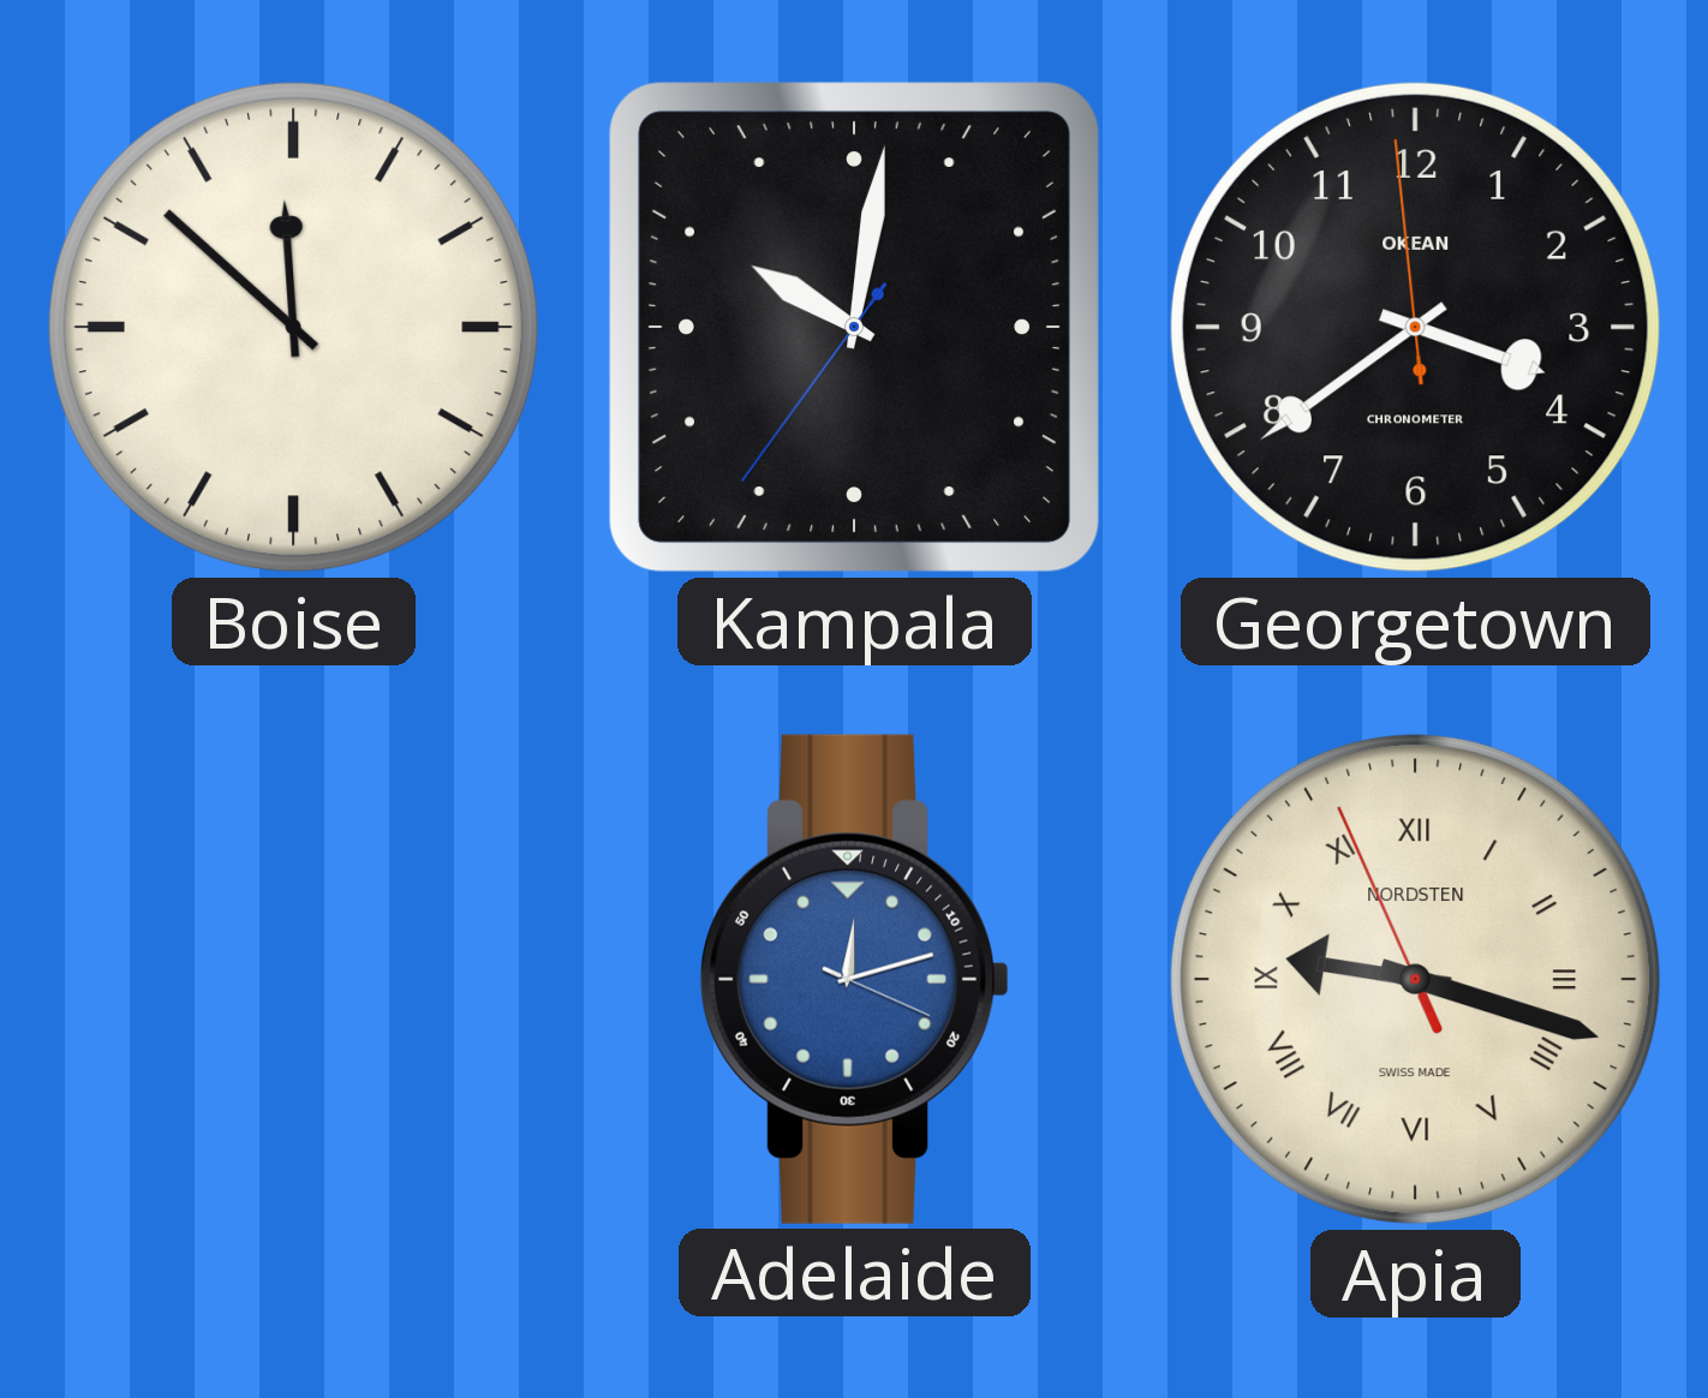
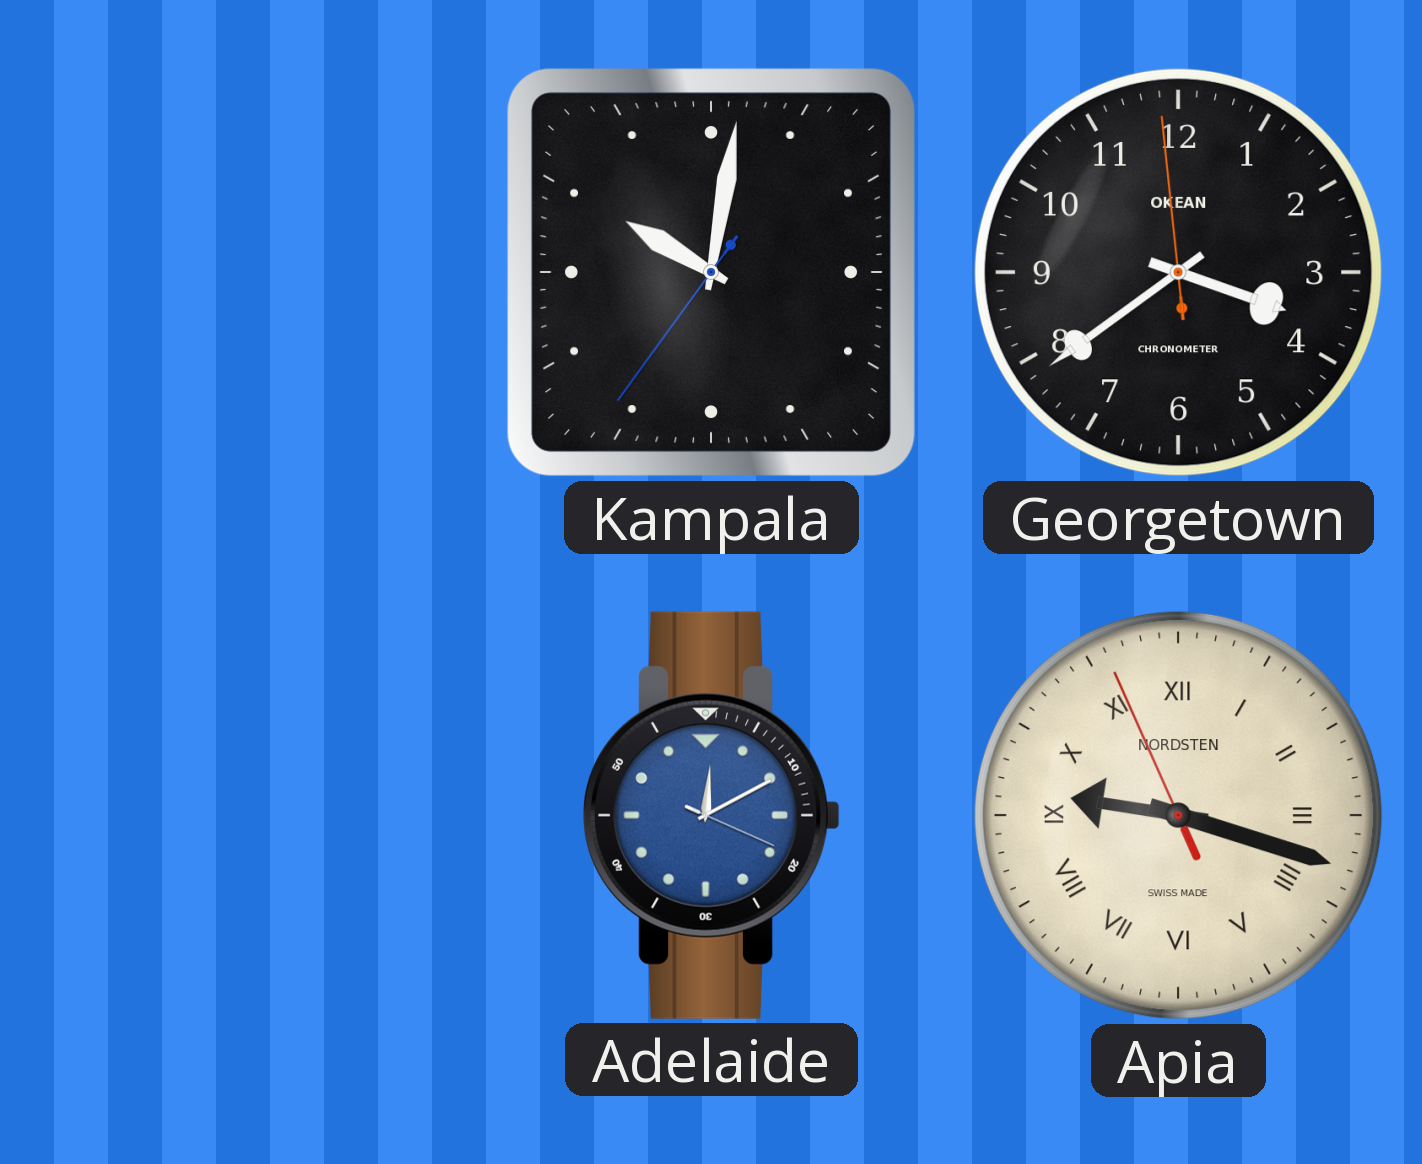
Boise: 11:52 -> none
Adelaide: 12:12 -> 12:10
